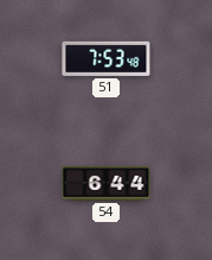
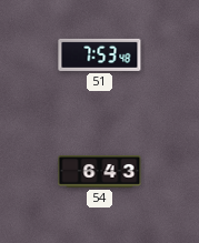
54: 6:44 -> 6:43
